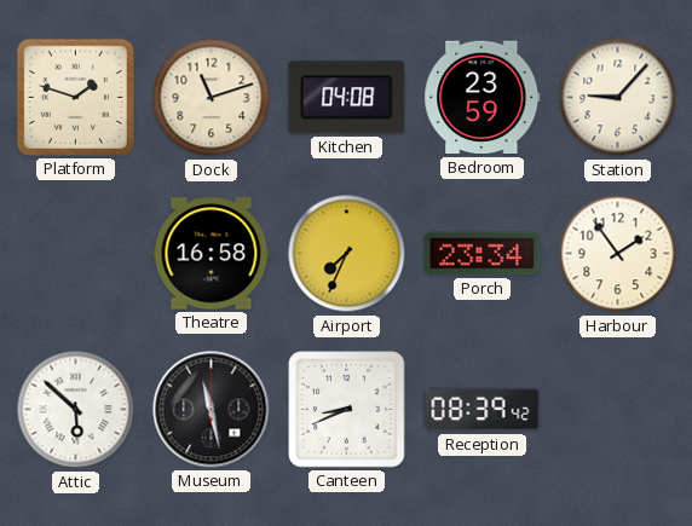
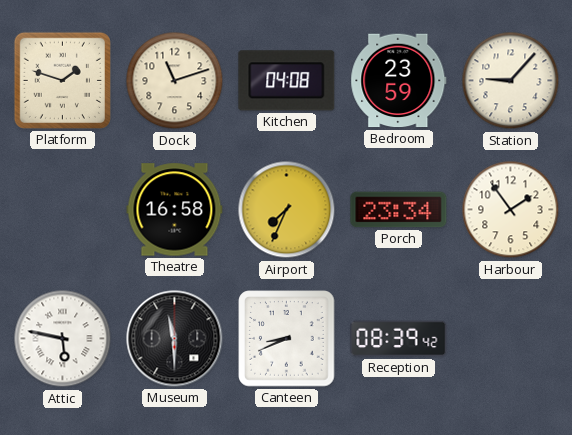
Attic: 5:52 -> 5:47
Museum: 11:28 -> 11:30
